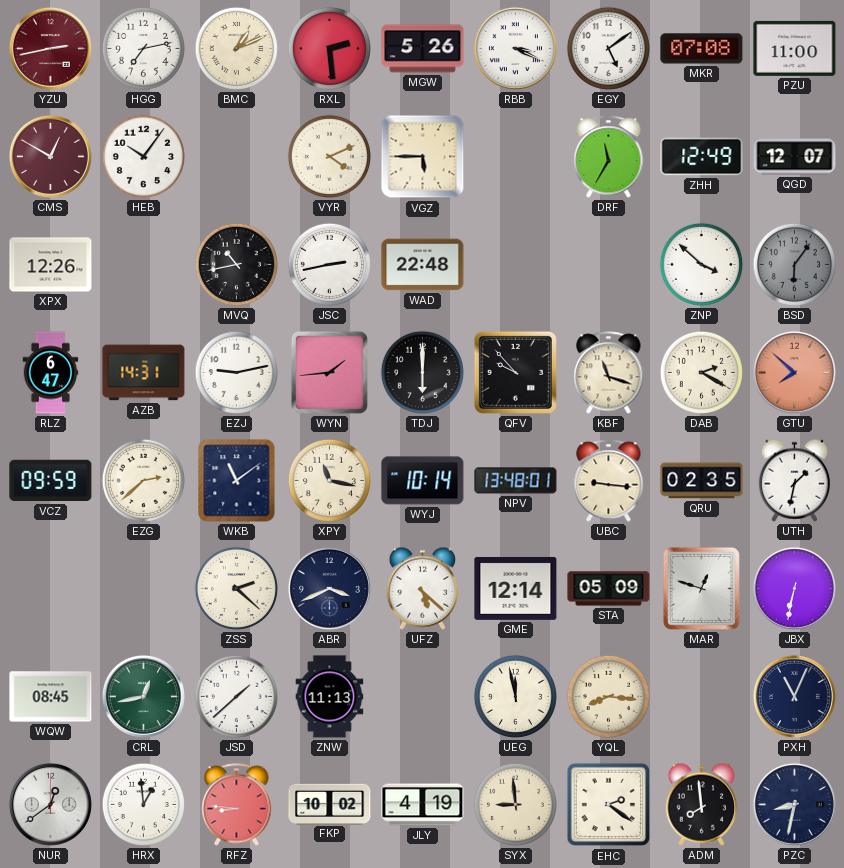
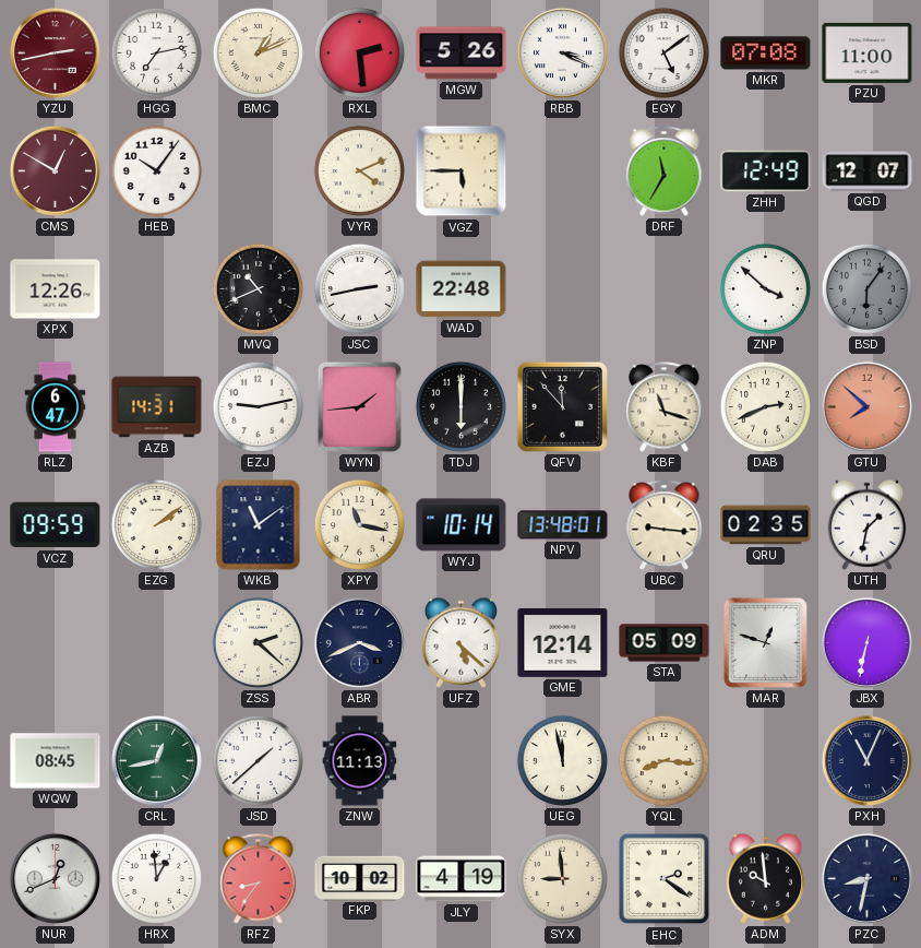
MVQ: 10:43 -> 10:41
QFV: 9:53 -> 11:53
DAB: 2:20 -> 2:41
EZG: 2:38 -> 2:09
NUR: 12:39 -> 12:41
RFZ: 8:46 -> 8:36
ADM: 7:59 -> 9:59
